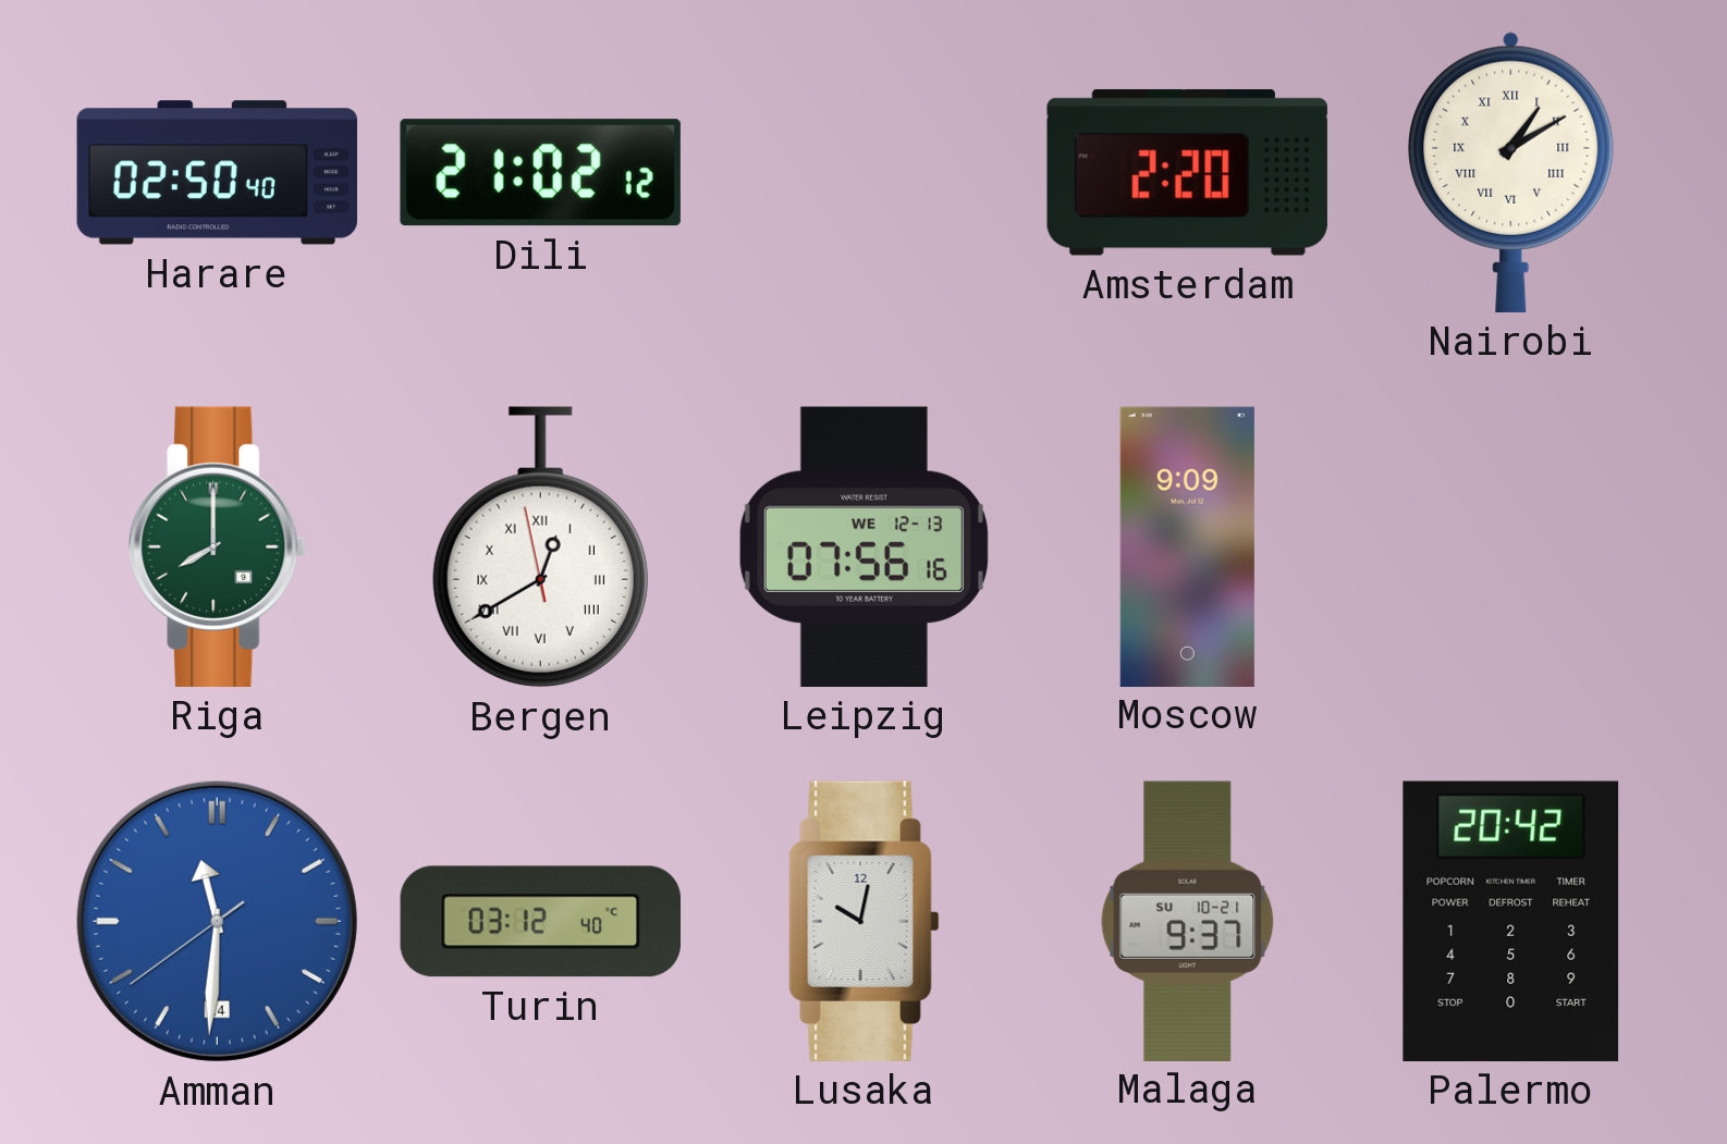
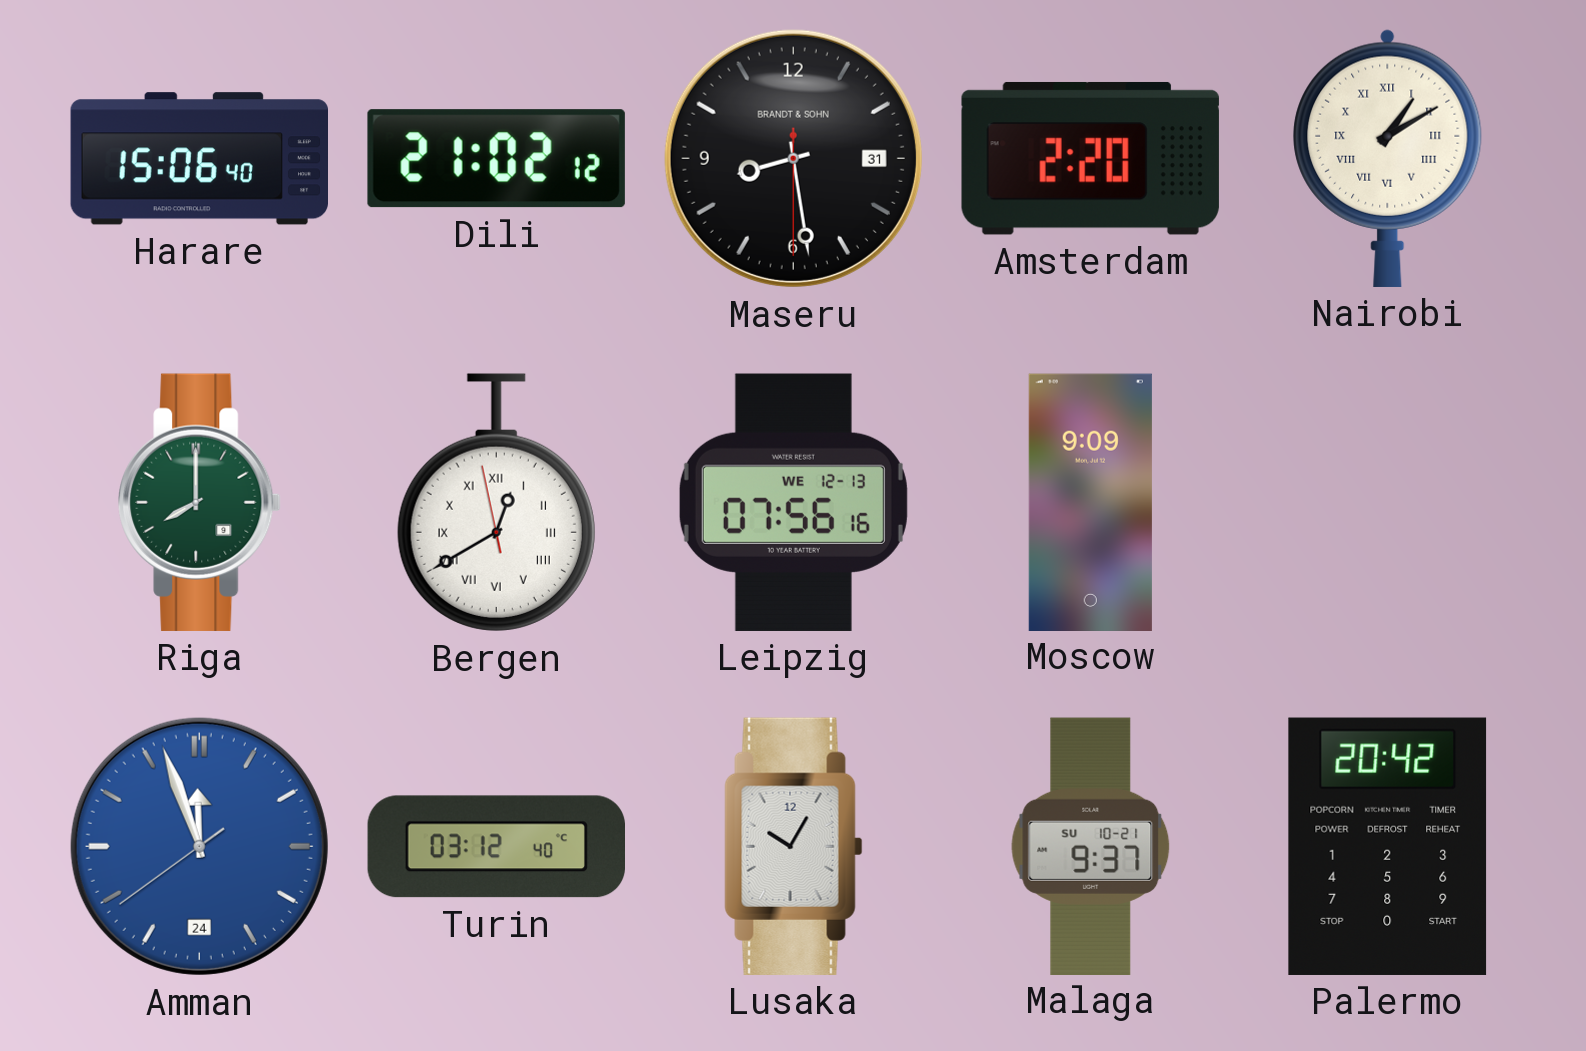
Harare: 02:50 -> 15:06
Maseru: none -> 8:28
Amman: 11:30 -> 11:56
Lusaka: 10:02 -> 10:05
